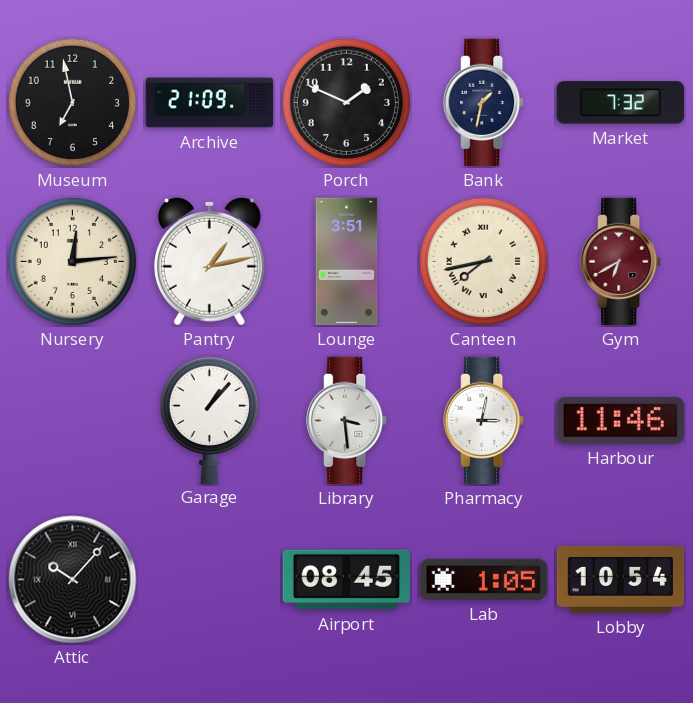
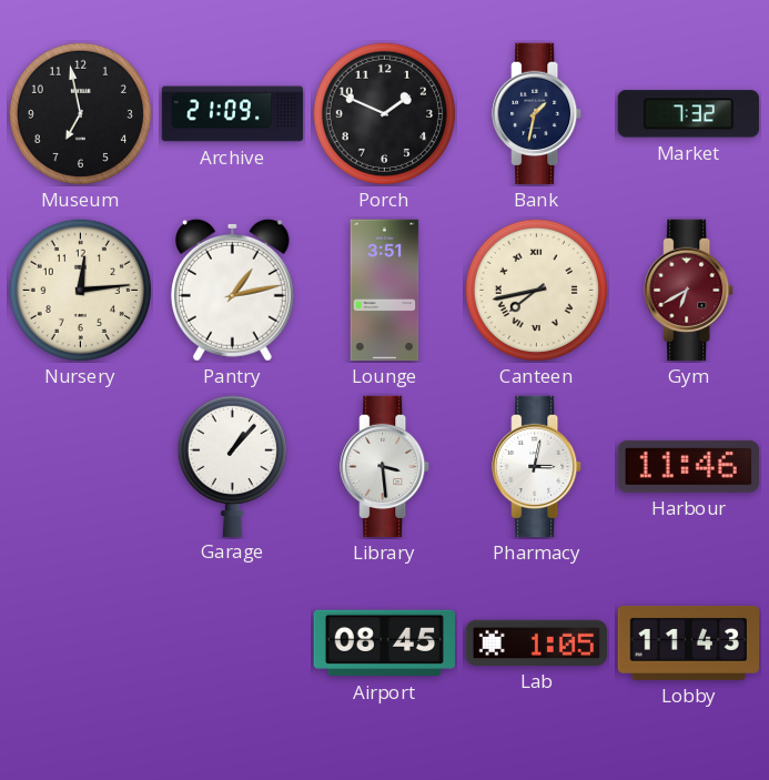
Attic: 10:07 -> none
Lobby: 10:54 -> 11:43
